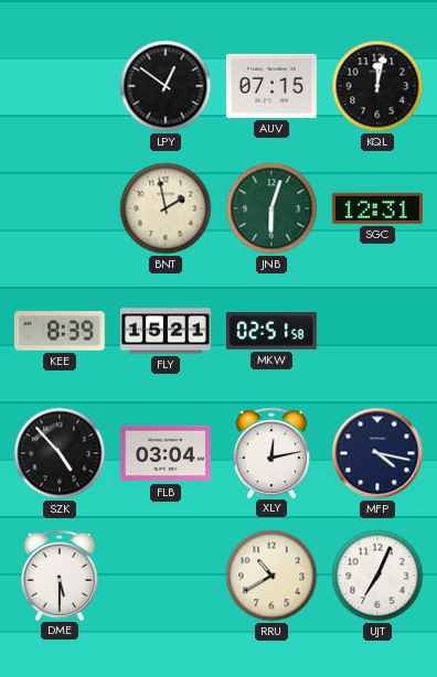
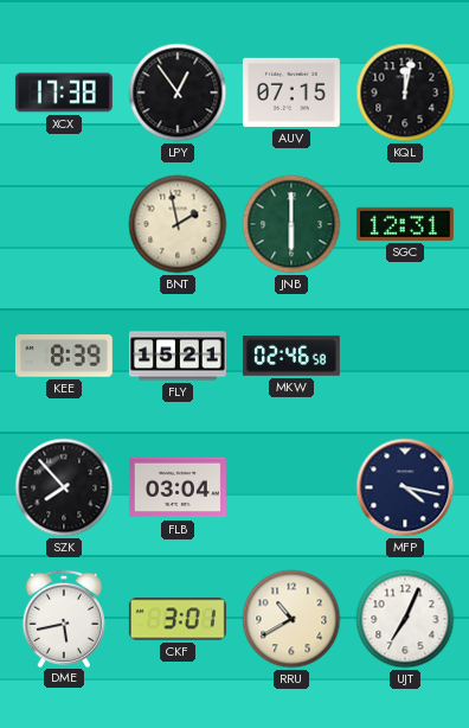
XCX: none -> 17:38
LPY: 12:51 -> 12:54
JNB: 6:03 -> 6:00
MKW: 02:51 -> 02:46
SZK: 4:53 -> 7:53
XLY: 12:13 -> none
DME: 5:30 -> 5:43
CKF: none -> 3:01
